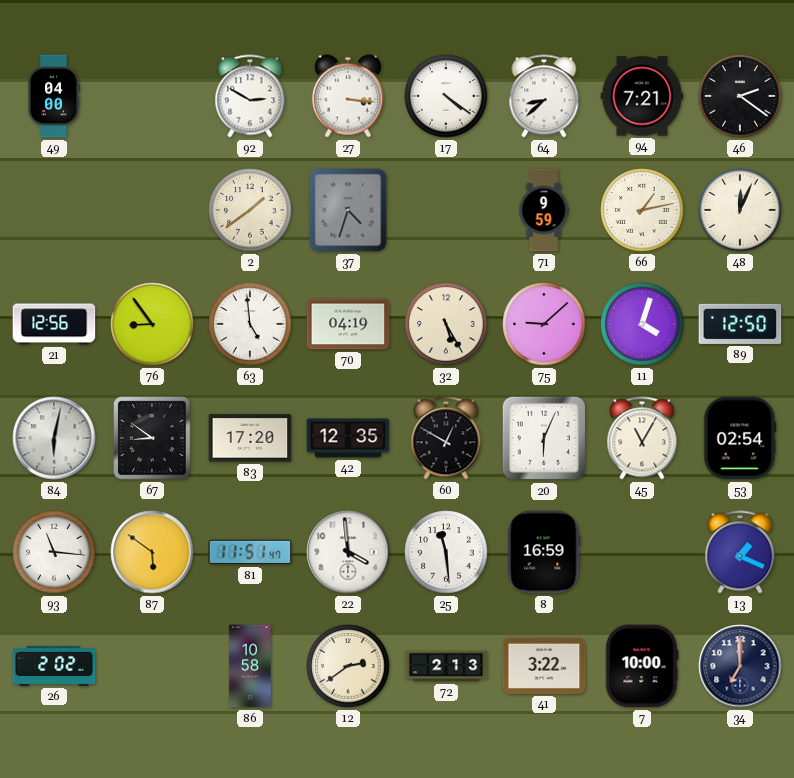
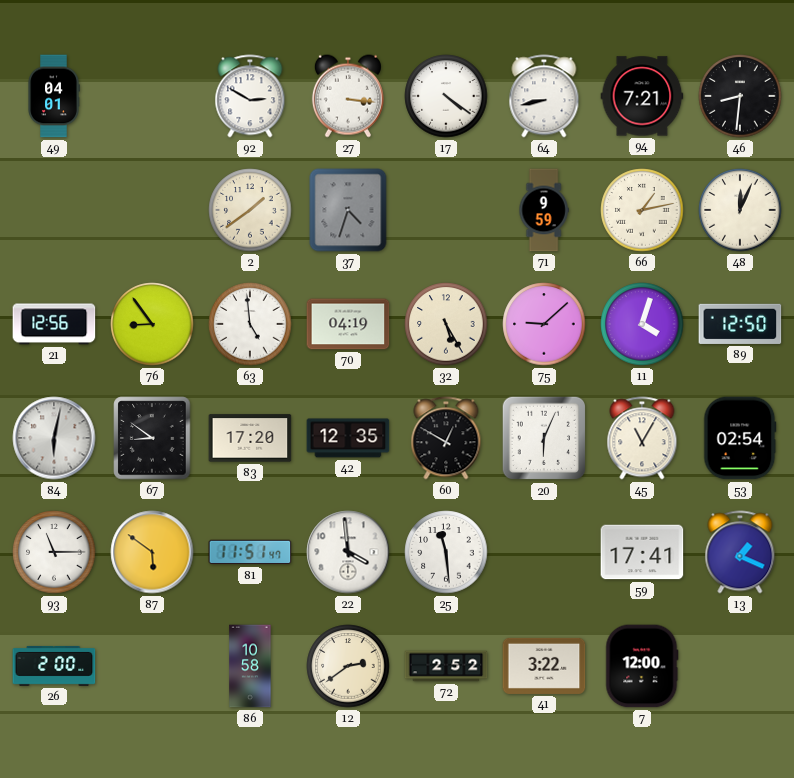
49: 04:00 -> 04:01
64: 8:38 -> 8:43
46: 2:21 -> 8:31
93: 11:16 -> 11:15
8: 16:59 -> none
59: none -> 17:41
26: 2:02 -> 2:00
72: 2:13 -> 2:52
7: 10:00 -> 12:00
34: 7:00 -> none
